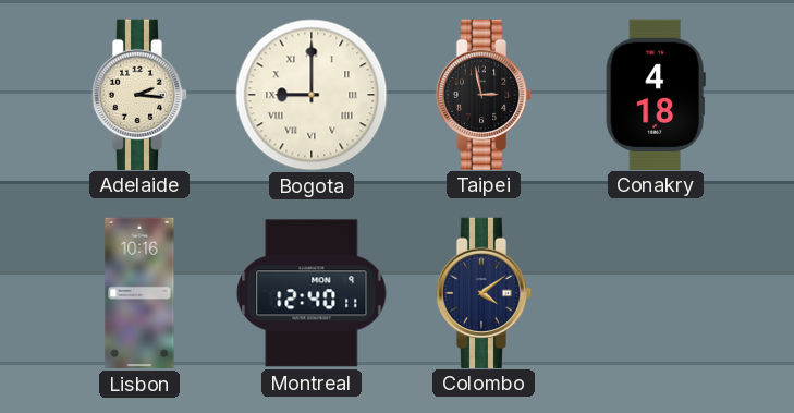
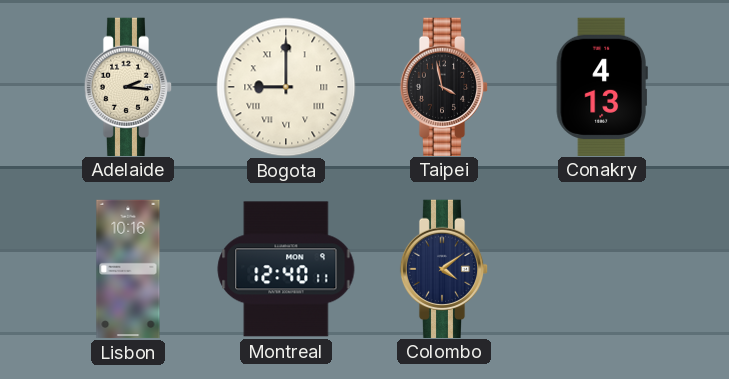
Taipei: 2:58 -> 3:58
Conakry: 4:18 -> 4:13
